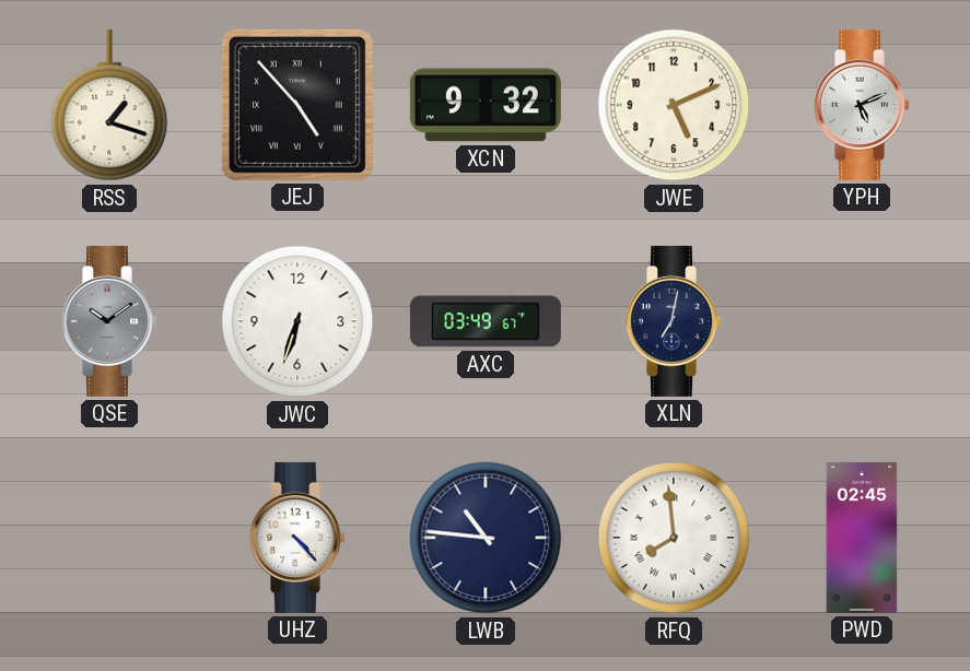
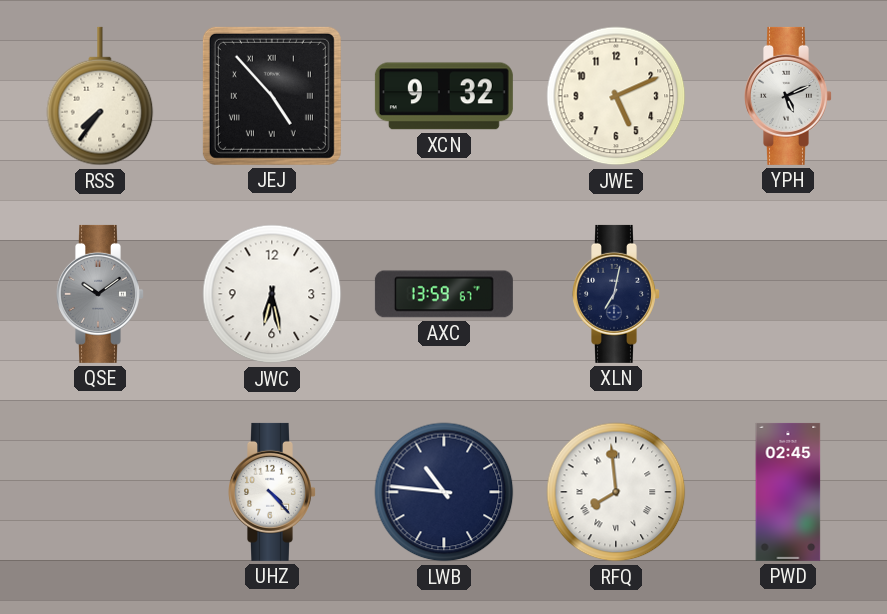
RSS: 1:18 -> 7:36
JWC: 6:33 -> 6:28
AXC: 03:49 -> 13:59
